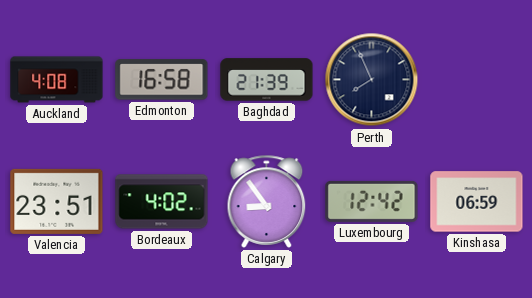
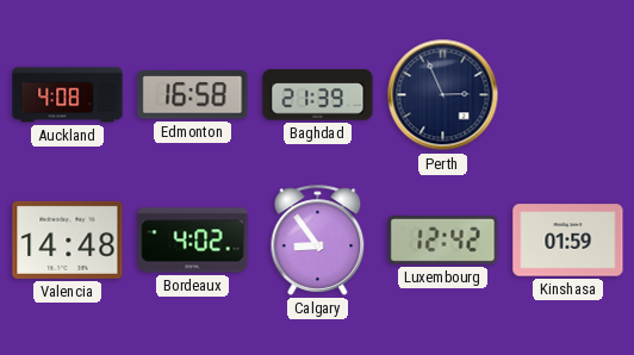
Perth: 7:56 -> 2:56
Valencia: 23:51 -> 14:48
Kinshasa: 06:59 -> 01:59
